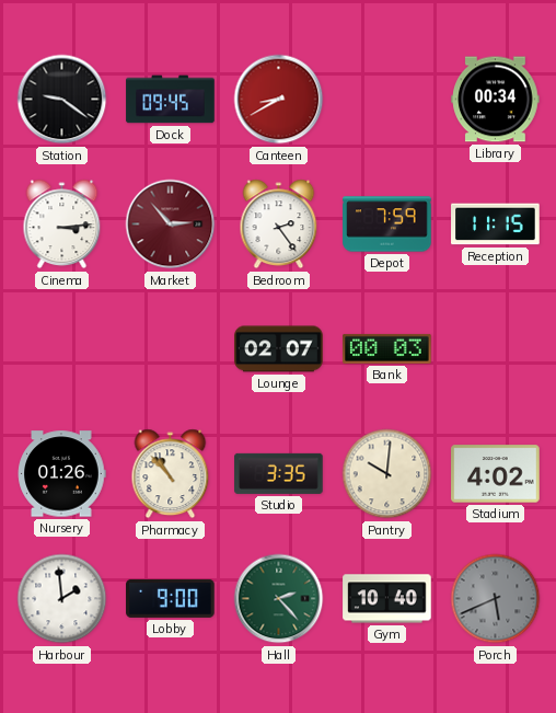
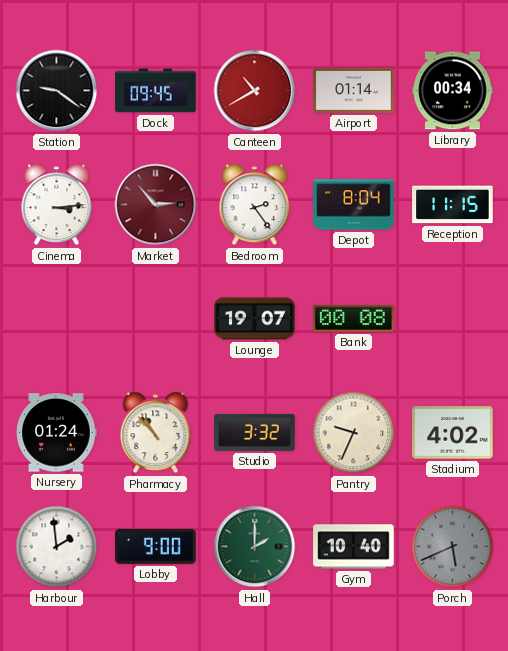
Canteen: 8:40 -> 10:40
Airport: none -> 01:14
Depot: 7:59 -> 8:04
Lounge: 02:07 -> 19:07
Bank: 00:03 -> 00:08
Nursery: 01:26 -> 01:24
Studio: 3:35 -> 3:32
Pantry: 10:01 -> 9:34
Hall: 2:23 -> 2:00
